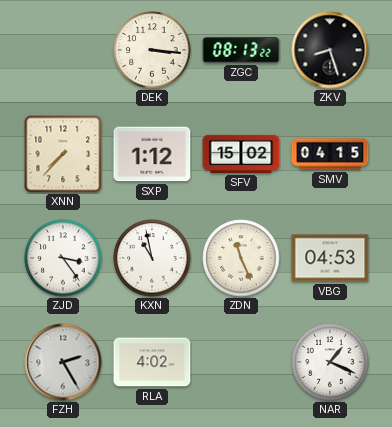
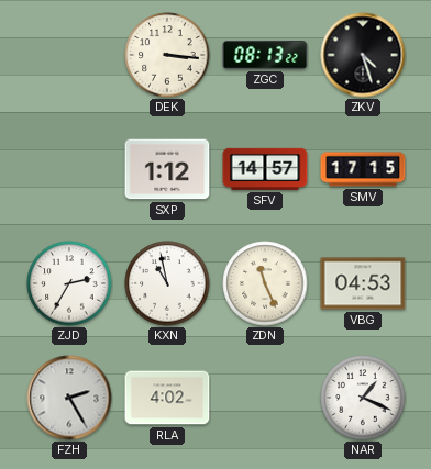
ZKV: 8:27 -> 4:27
XNN: 7:37 -> none
SFV: 15:02 -> 14:57
SMV: 04:15 -> 17:15
ZJD: 3:24 -> 2:35
